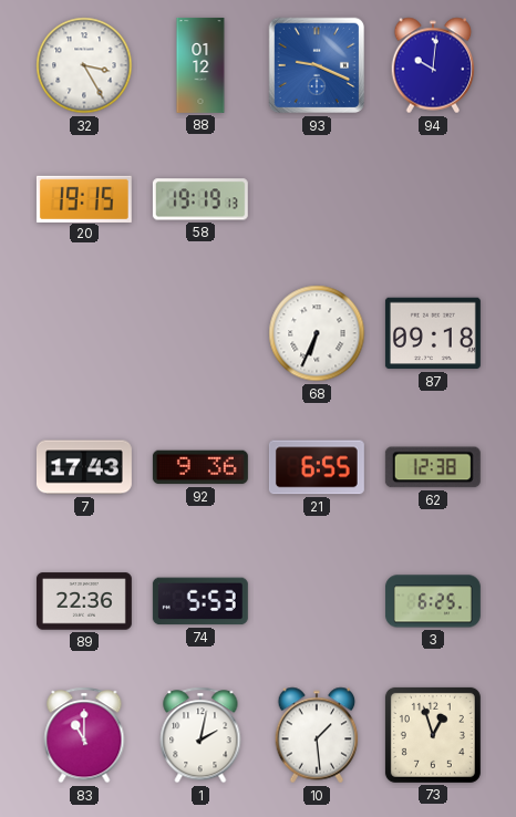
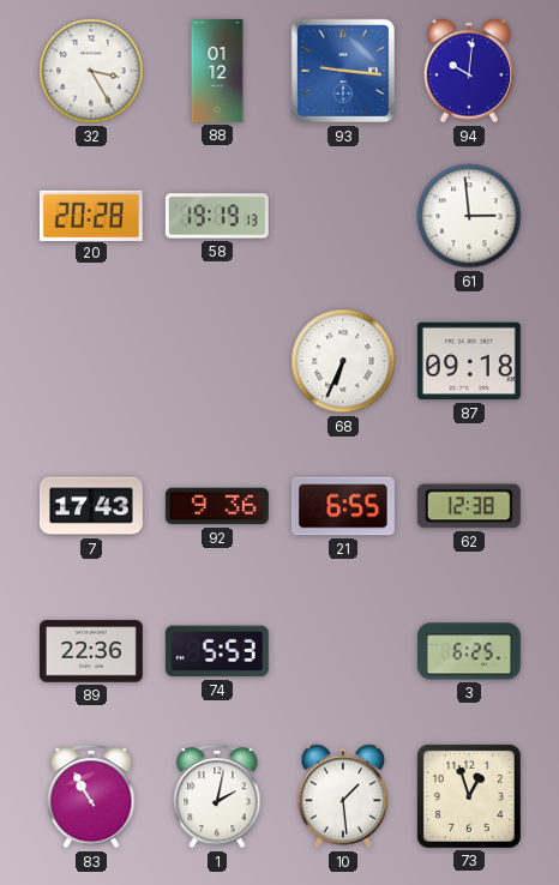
93: 9:19 -> 9:16
20: 19:15 -> 20:28
61: none -> 2:59
83: 11:00 -> 10:55
